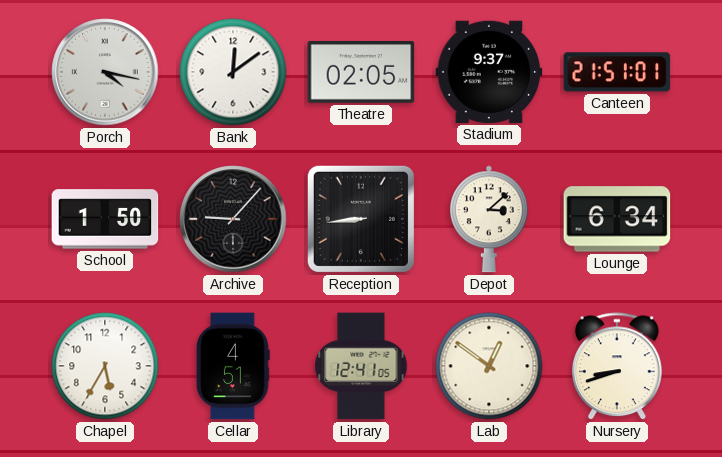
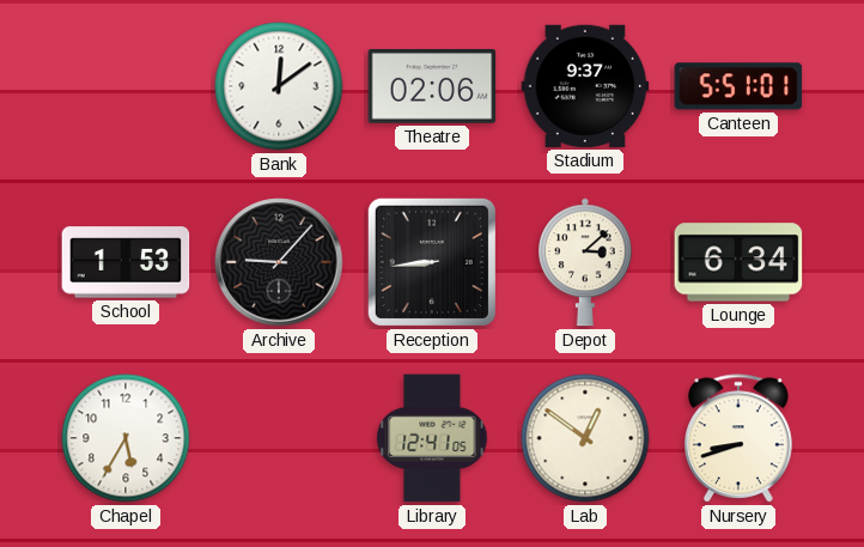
Porch: 4:17 -> none
Theatre: 02:05 -> 02:06
Canteen: 21:51 -> 5:51
School: 1:50 -> 1:53
Cellar: 4:51 -> none
